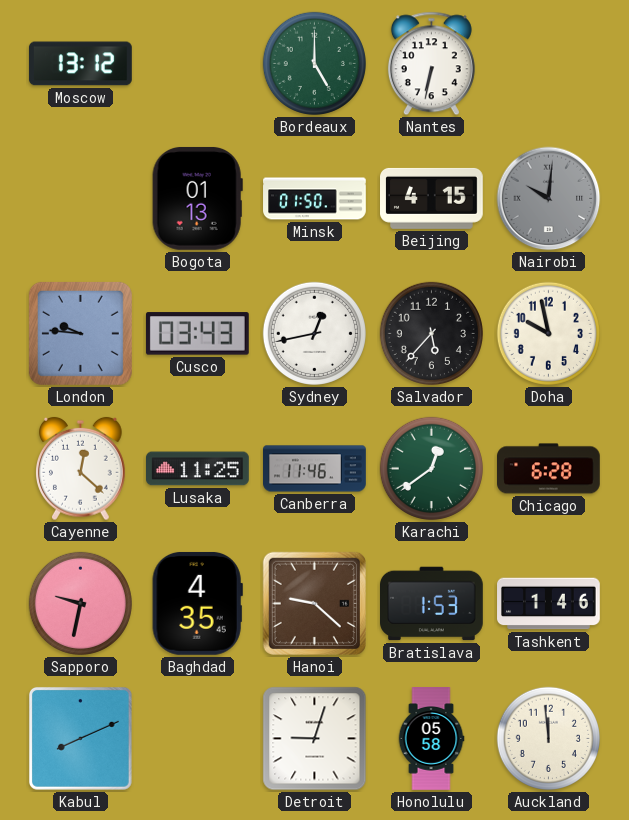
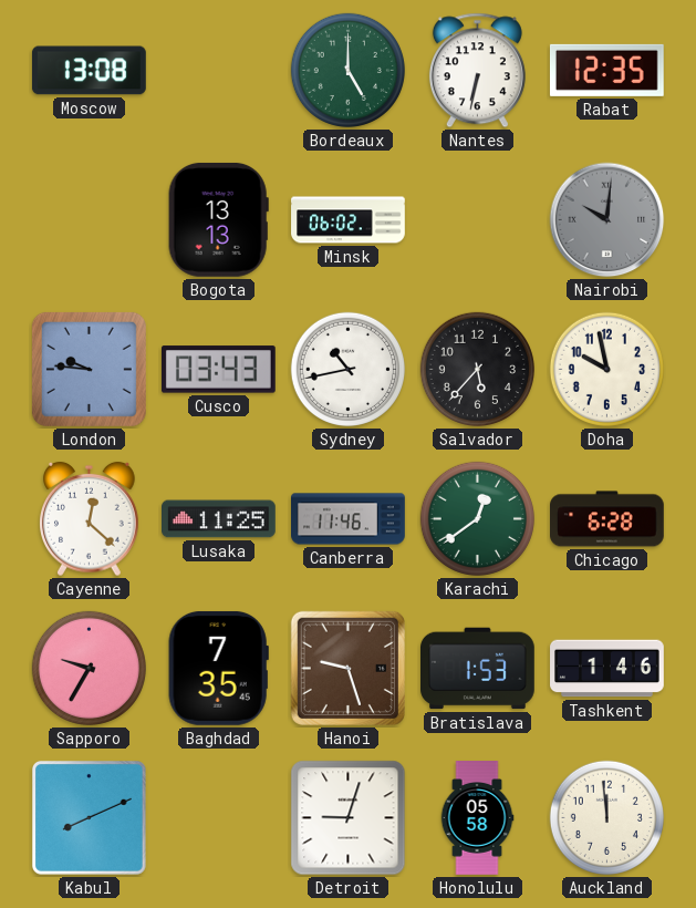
Moscow: 13:12 -> 13:08
Rabat: none -> 12:35
Bogota: 01:13 -> 13:13
Minsk: 01:50 -> 06:02
Beijing: 4:15 -> none
Sydney: 12:43 -> 10:43
Sapporo: 9:32 -> 9:35
Baghdad: 4:35 -> 7:35
Hanoi: 9:22 -> 9:27
